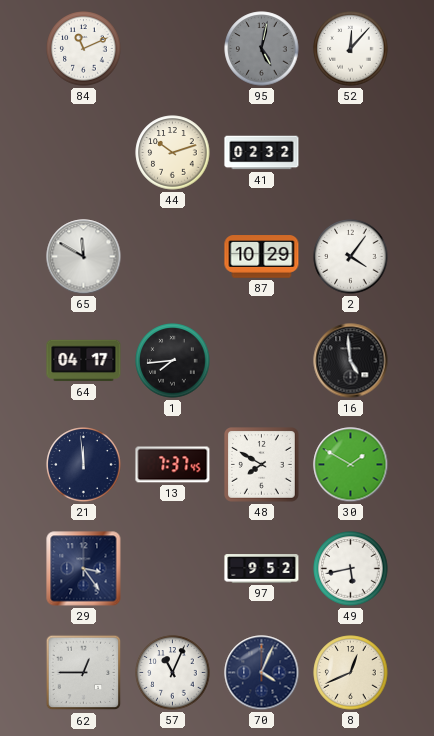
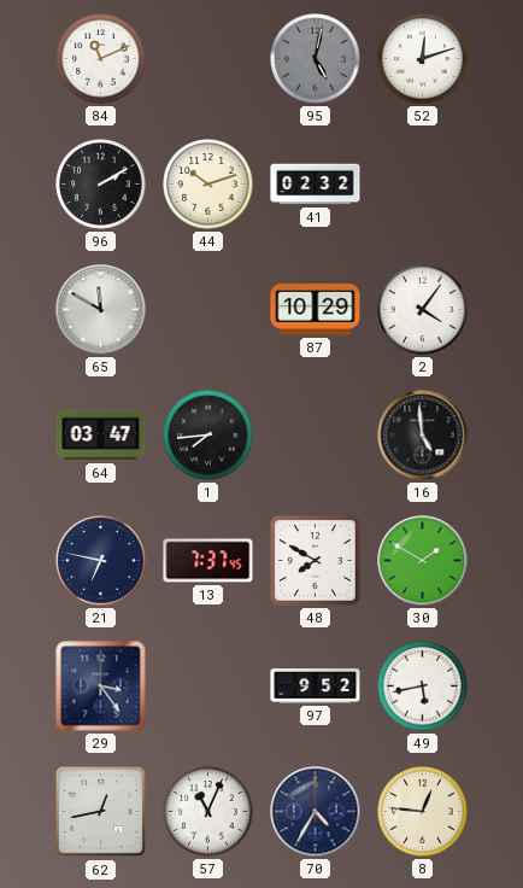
52: 12:07 -> 12:12
96: none -> 2:10
64: 04:17 -> 03:47
21: 11:59 -> 6:47
62: 12:45 -> 12:43
70: 4:04 -> 4:35
8: 12:41 -> 12:46
